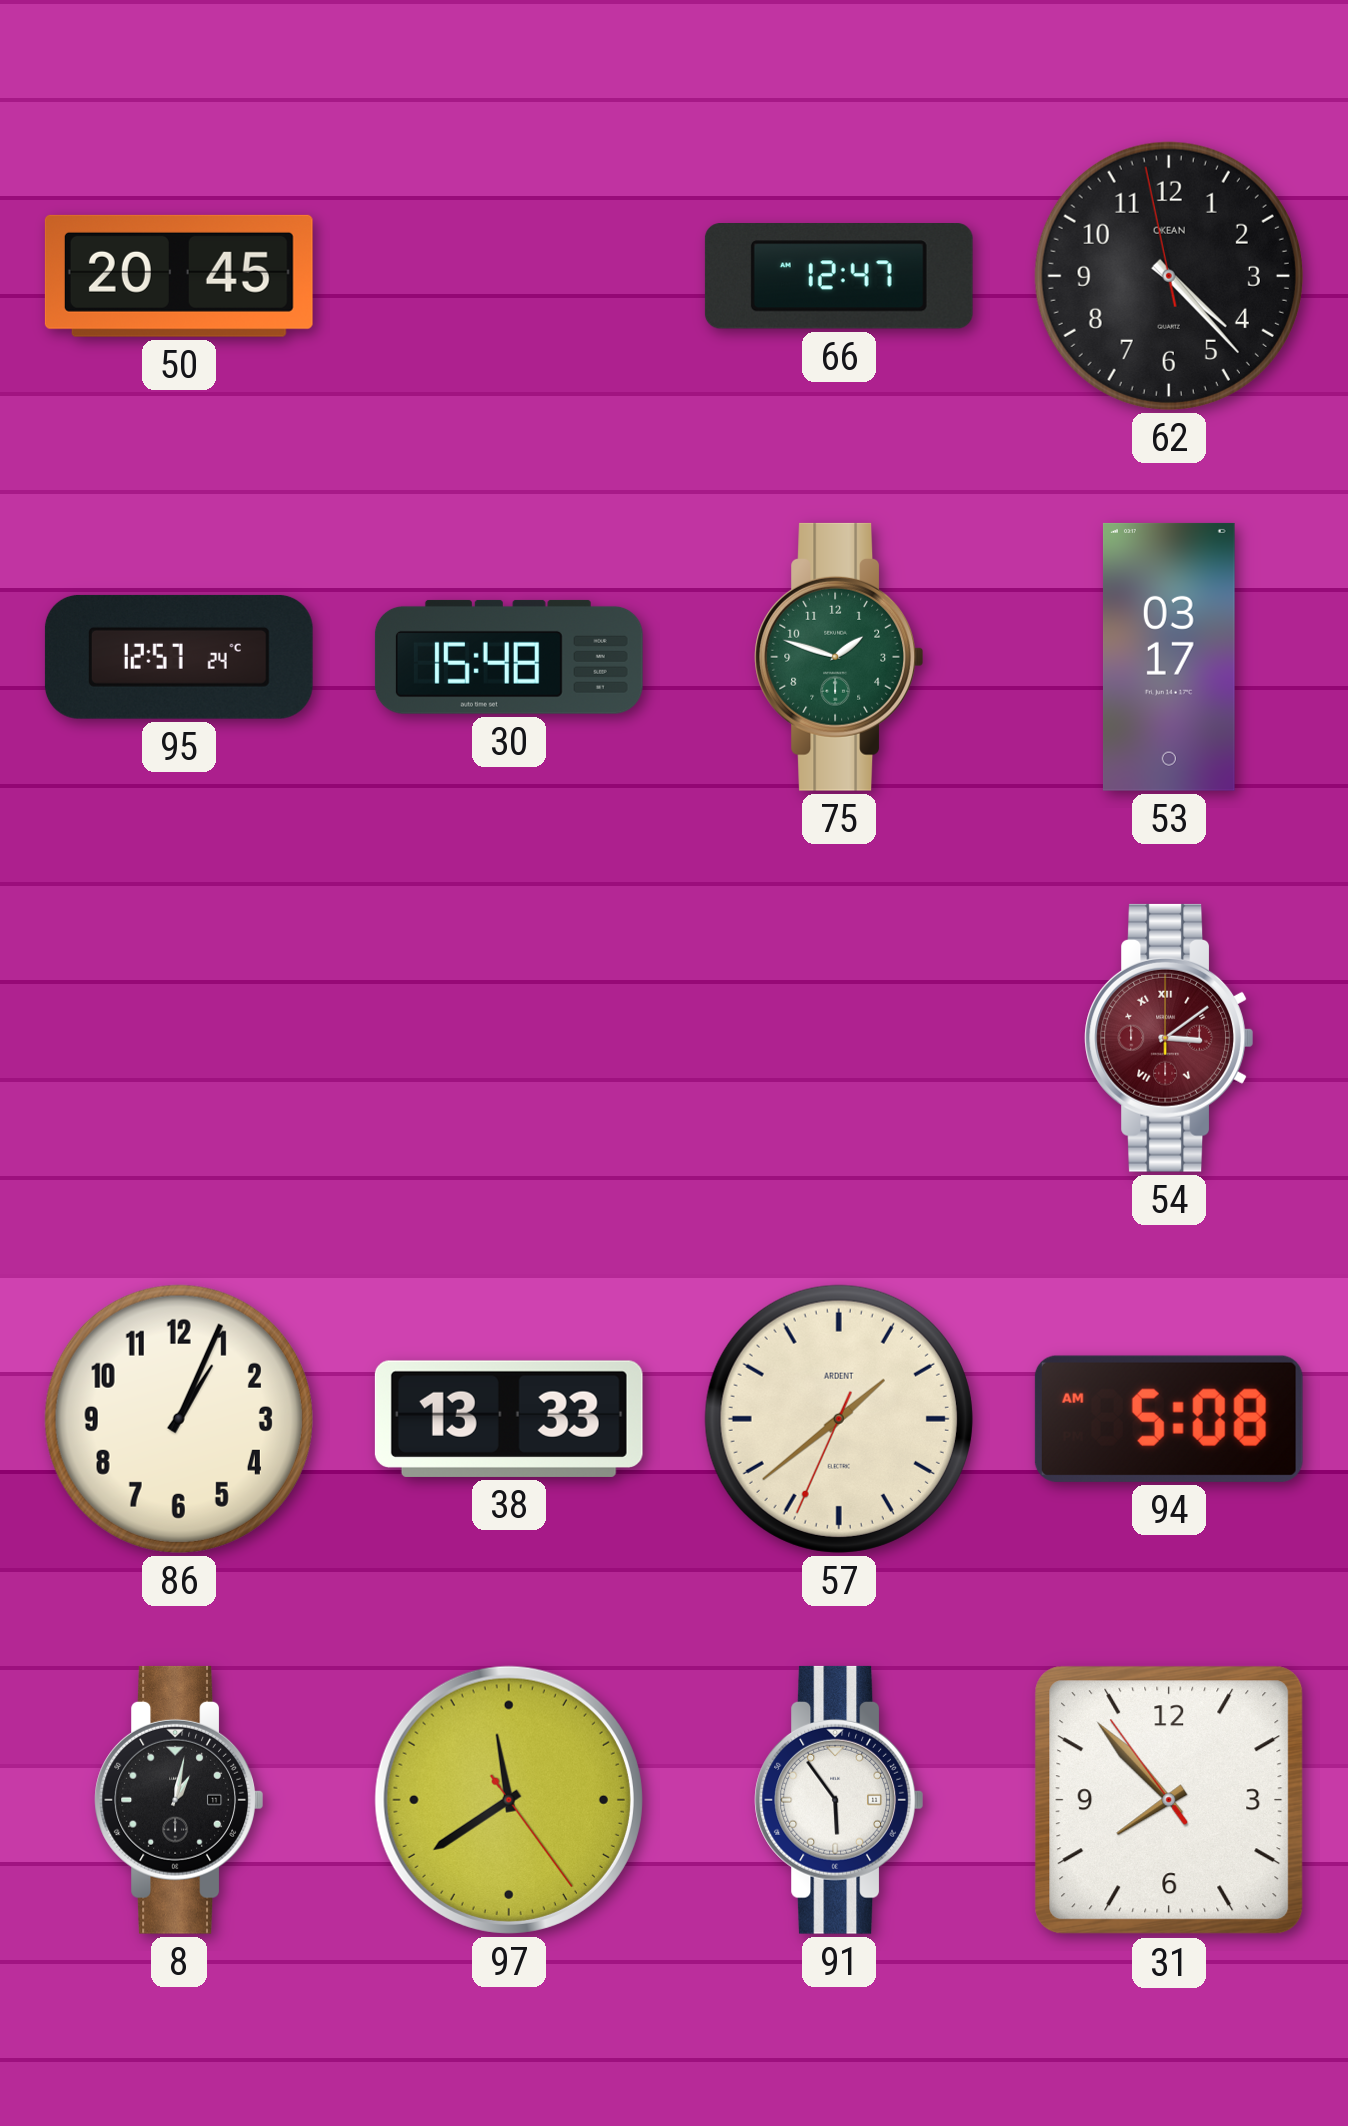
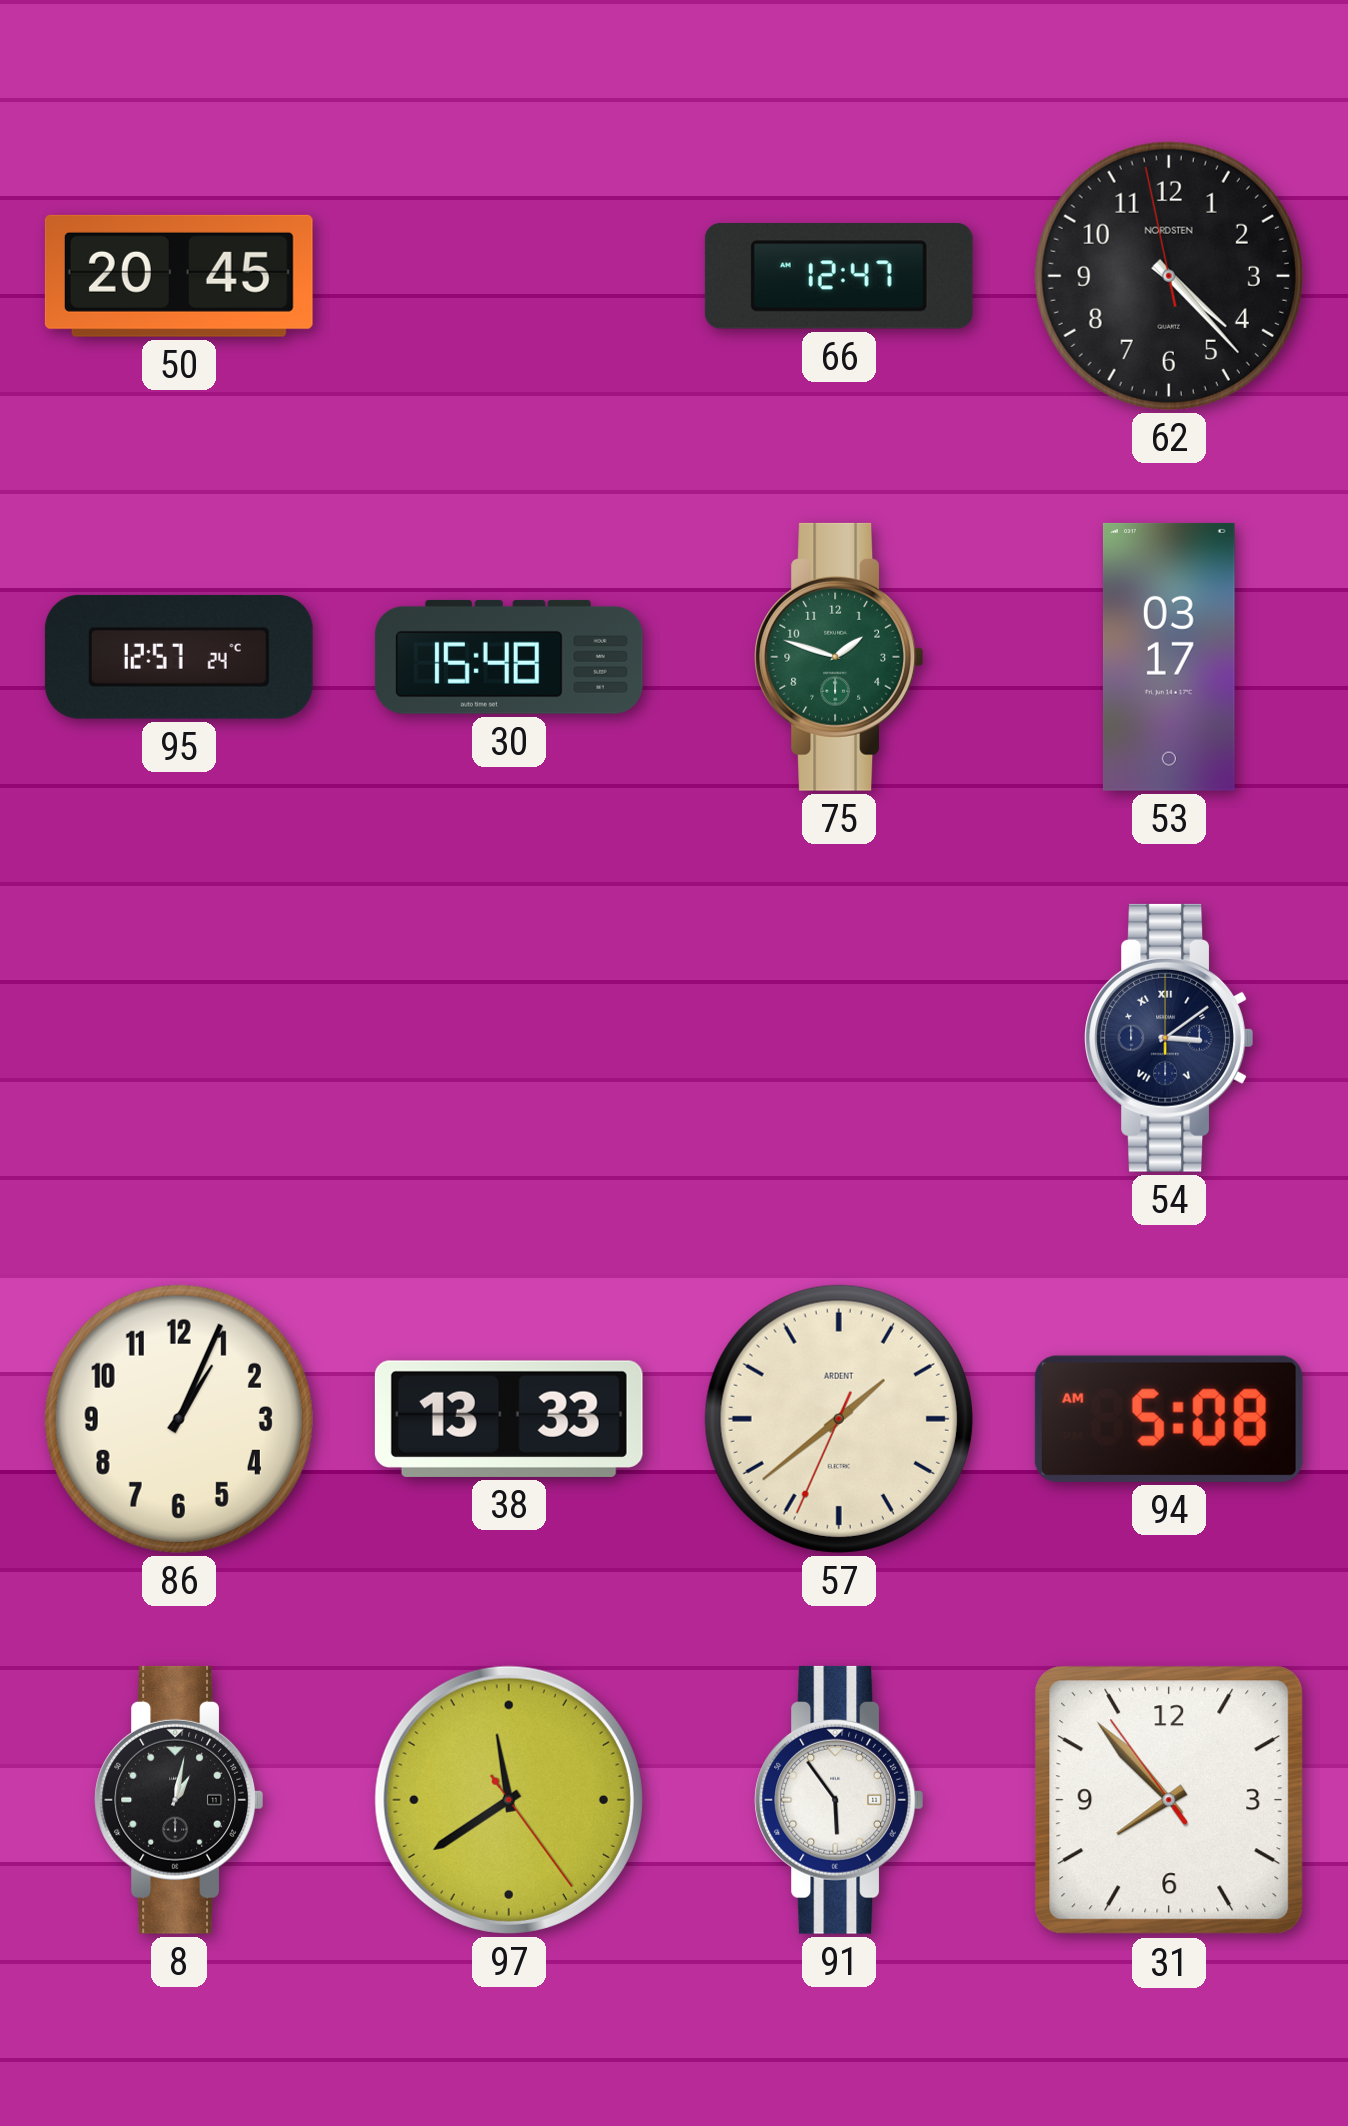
62 brand: OKEAN -> NORDSTEN
54 dial: burgundy -> navy
